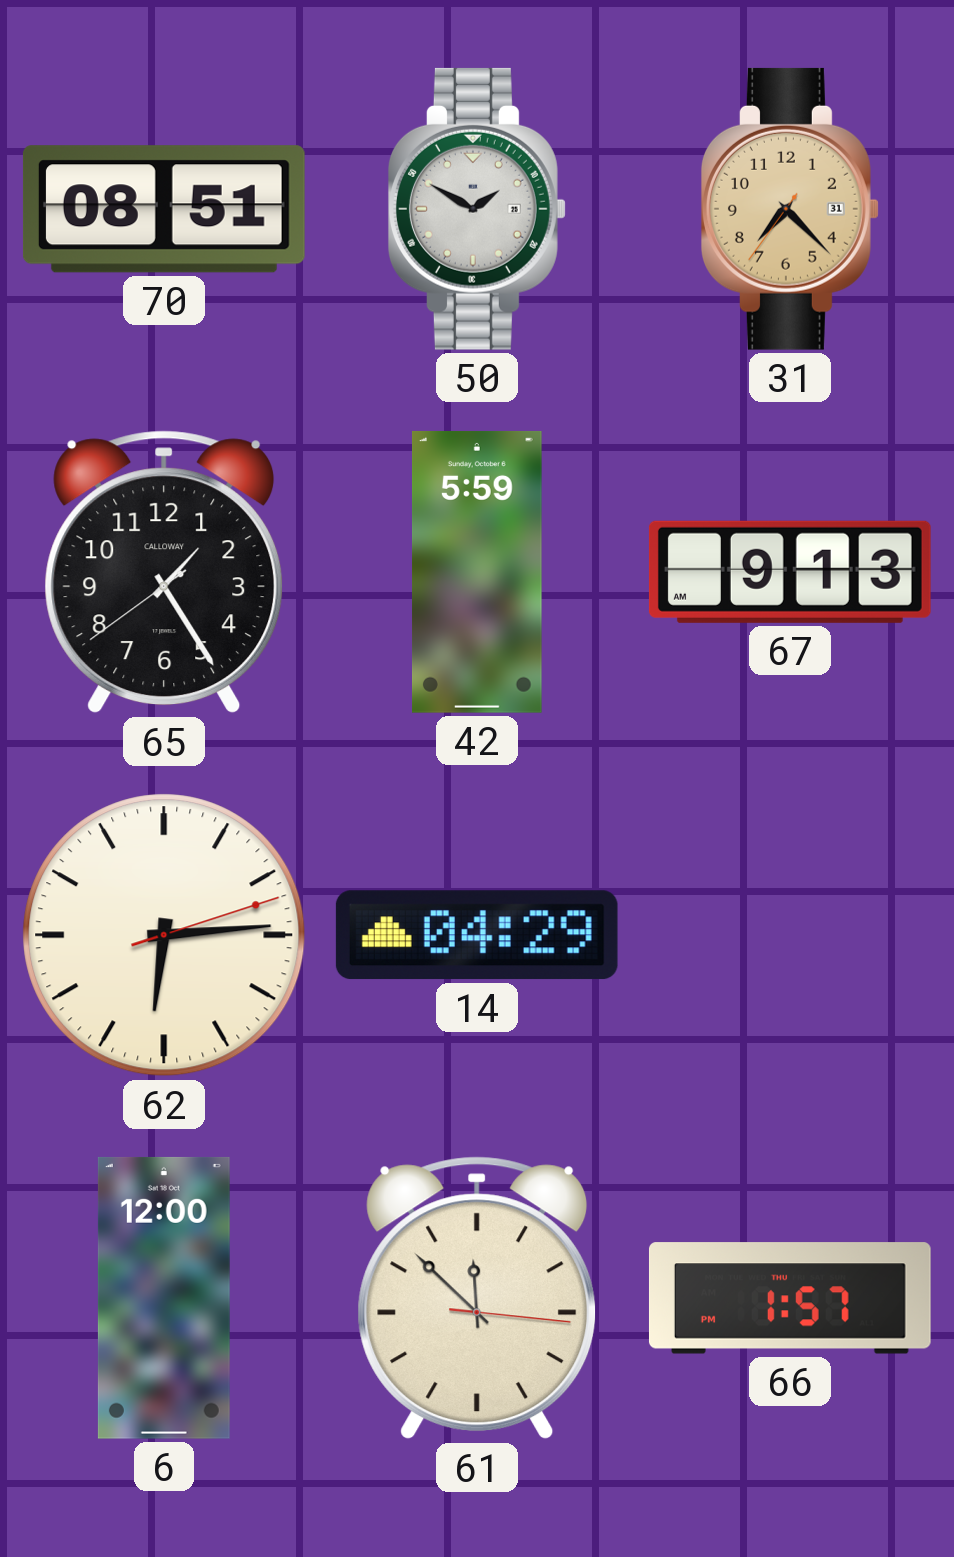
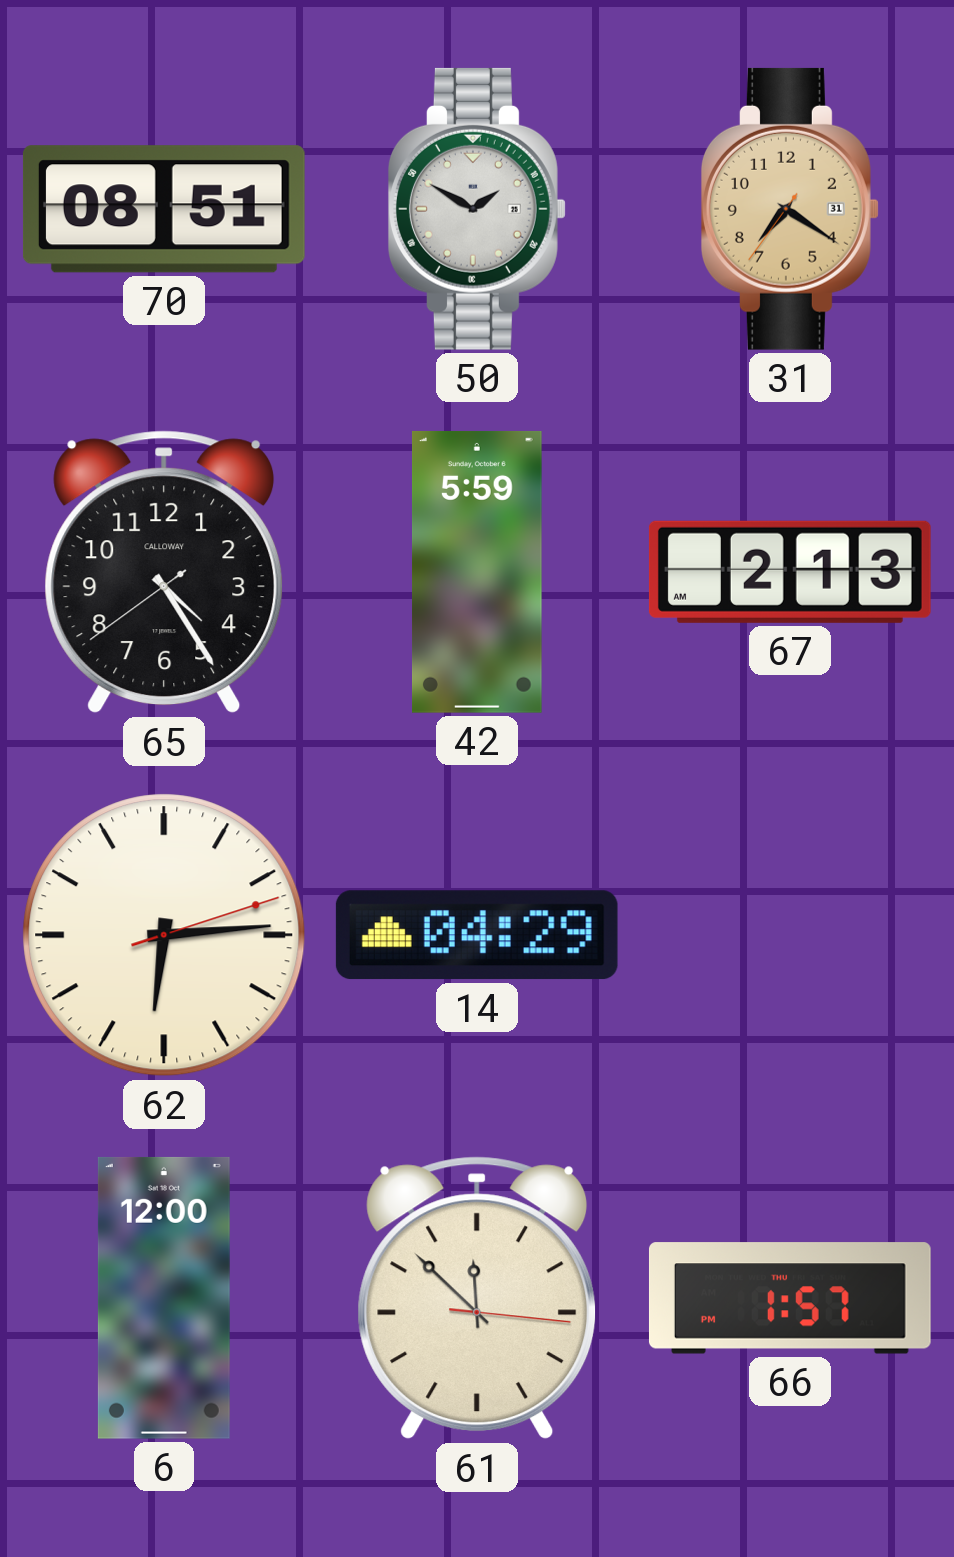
31: 7:22 -> 7:20
65: 1:24 -> 4:24
67: 9:13 -> 2:13
